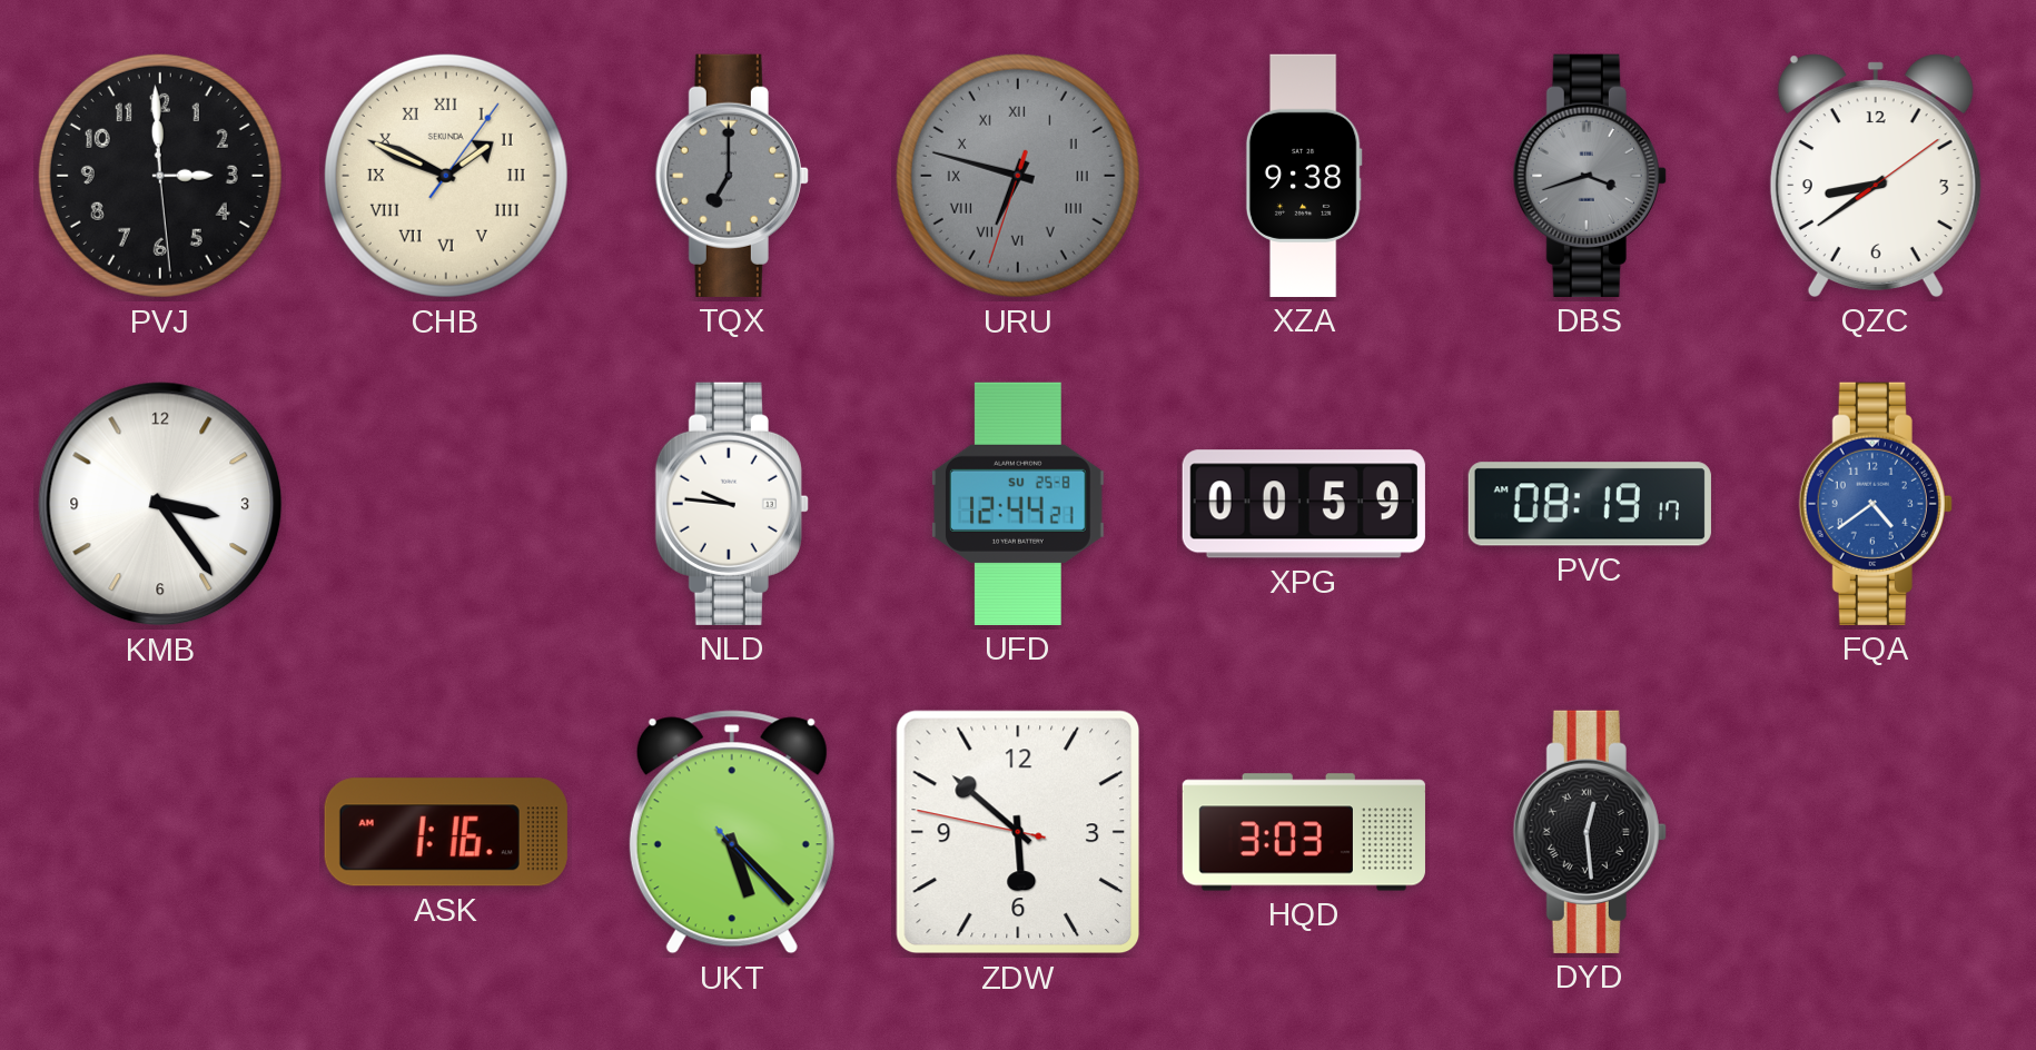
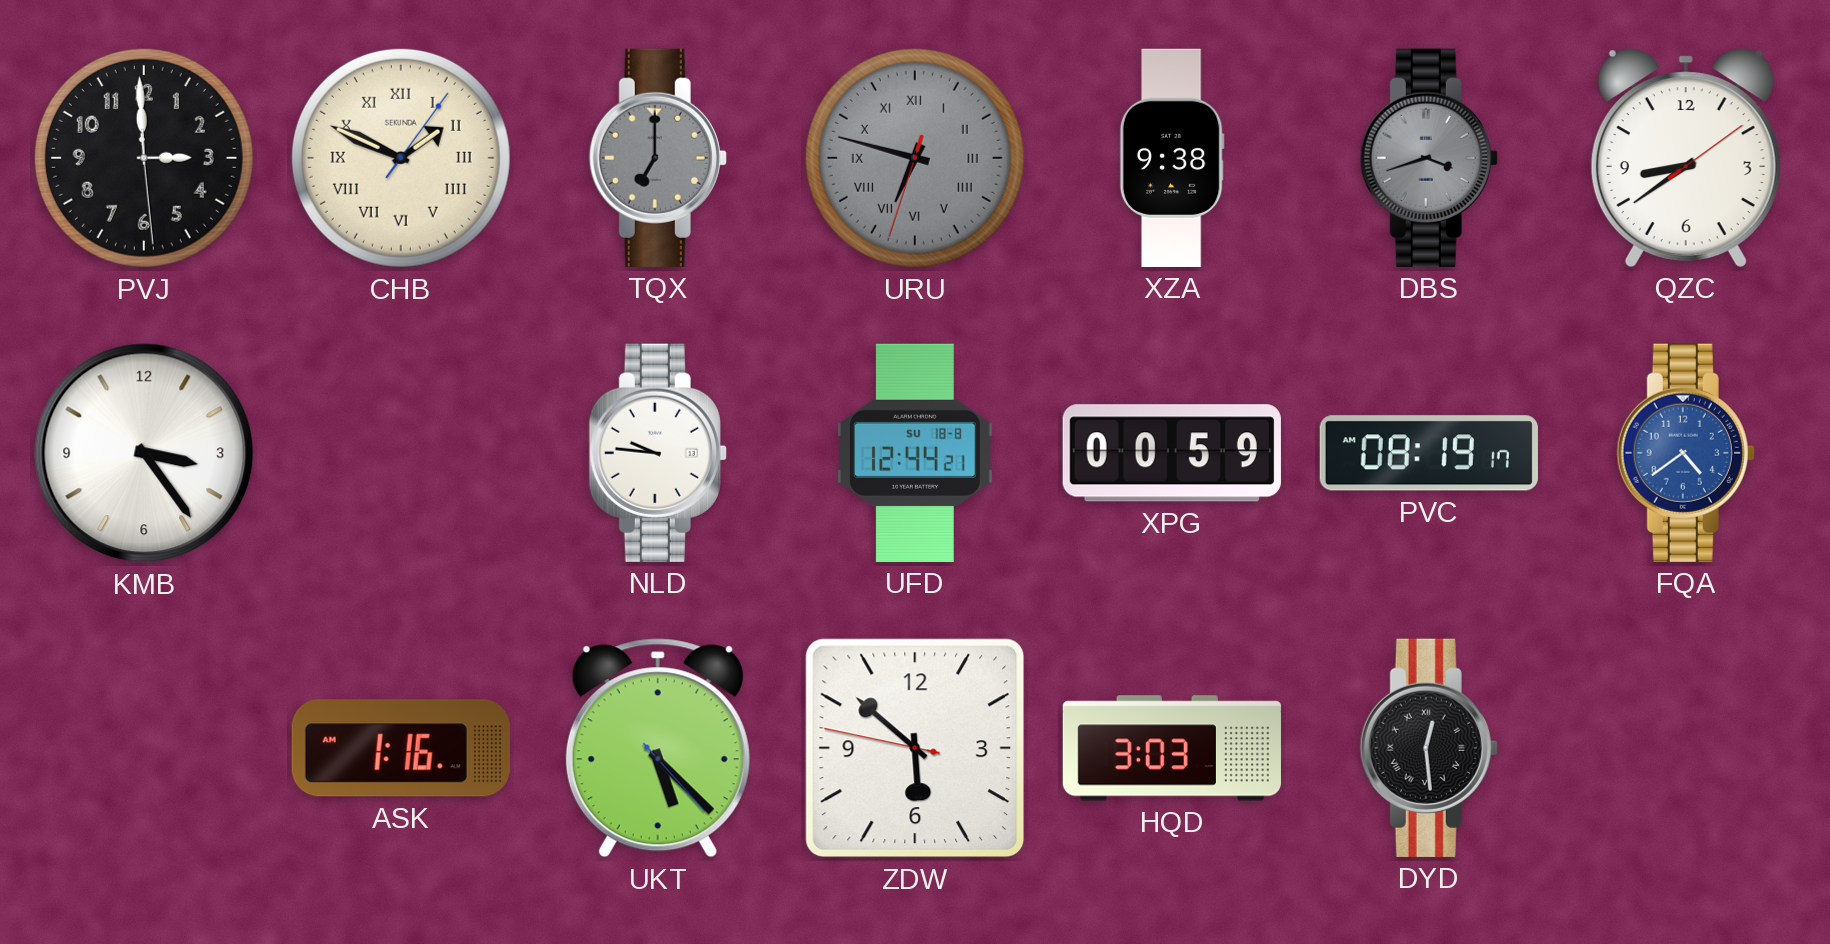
UFD date: SU 25-8 -> SU 18-8
